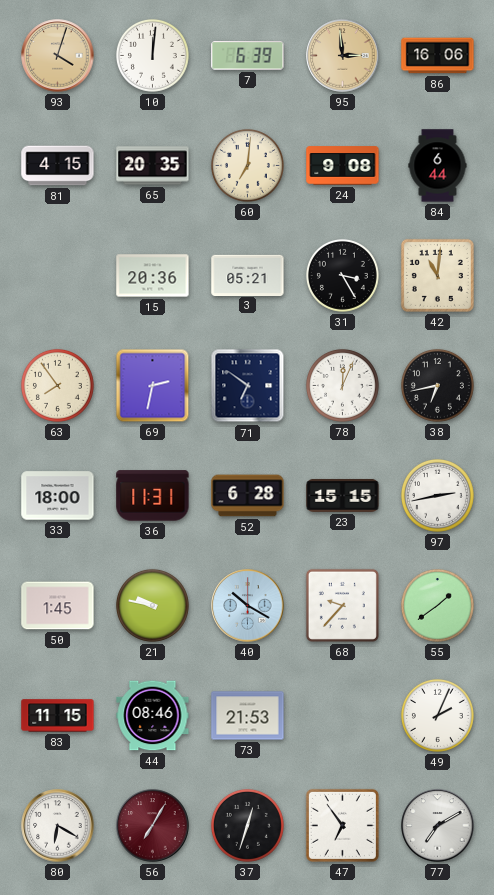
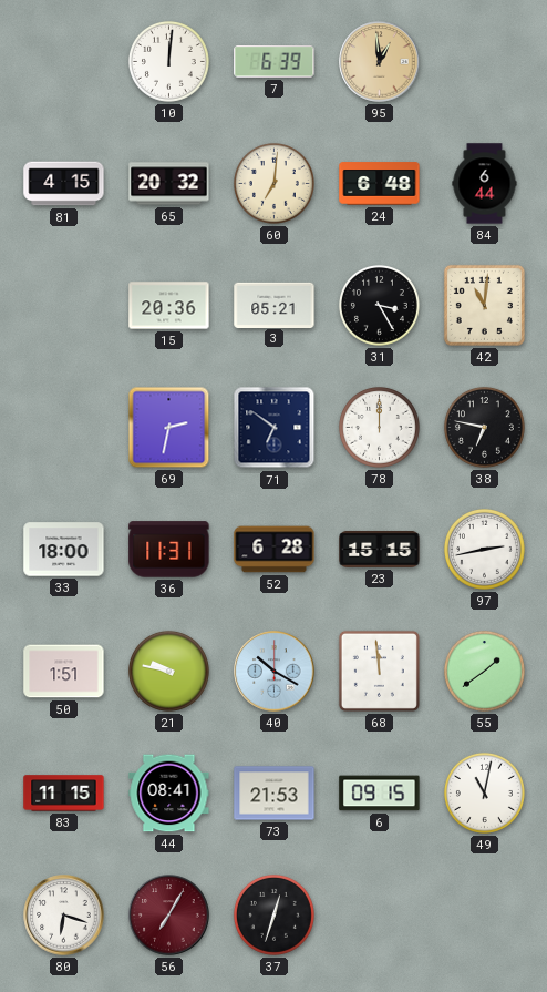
93: 4:03 -> none
95: 2:59 -> 12:59
86: 16:06 -> none
65: 20:35 -> 20:32
24: 9:08 -> 6:48
63: 7:54 -> none
78: 12:04 -> 12:00
38: 6:43 -> 6:47
50: 1:45 -> 1:51
68: 9:37 -> 11:59
44: 08:46 -> 08:41
6: none -> 09:15
49: 2:04 -> 11:02
80: 6:20 -> 6:18
47: 6:54 -> none
77: 7:10 -> none
